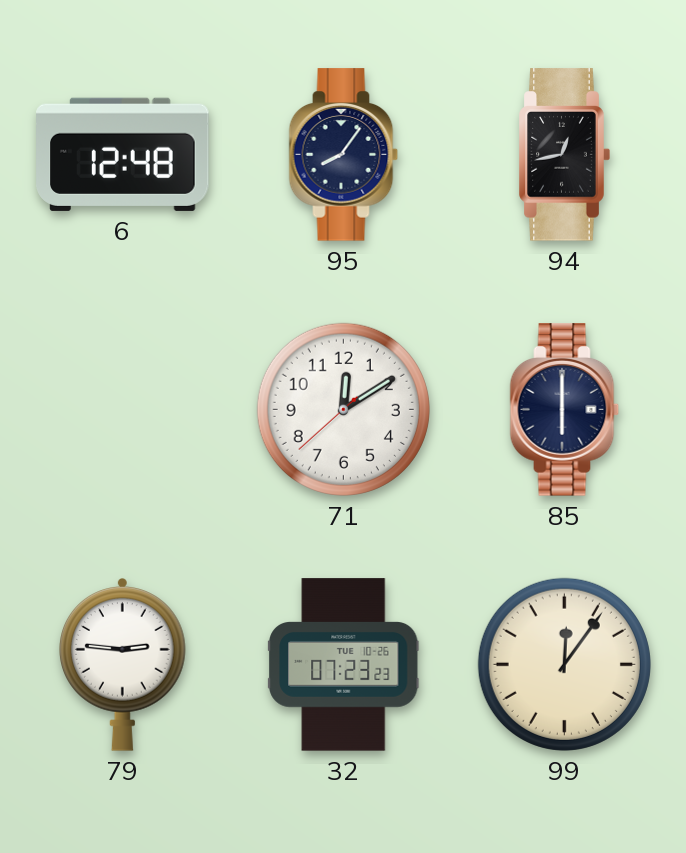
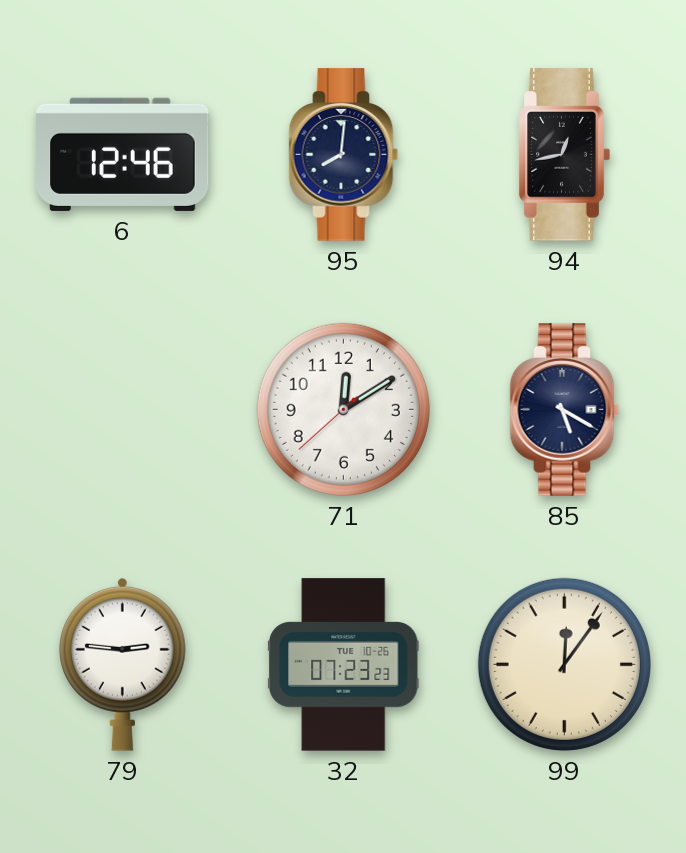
6: 12:48 -> 12:46
95: 8:06 -> 8:01
85: 6:00 -> 5:20
